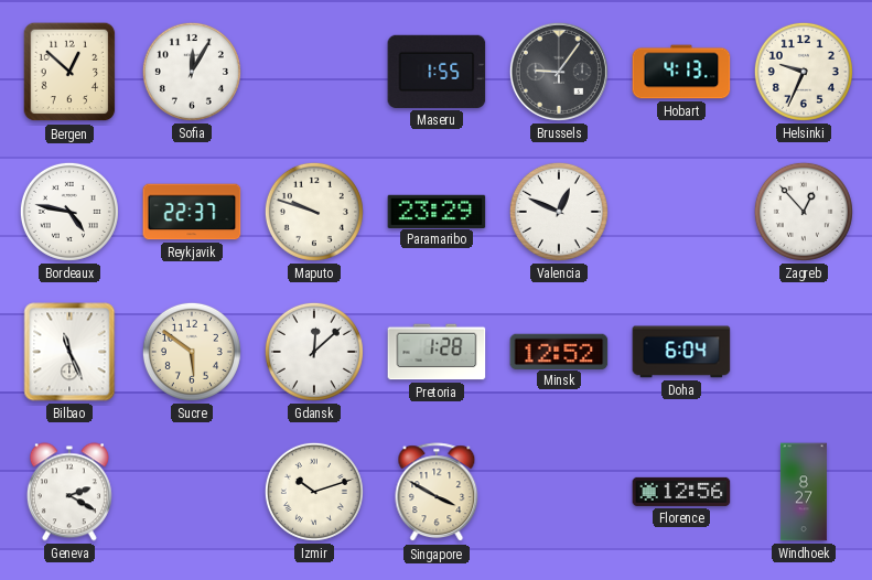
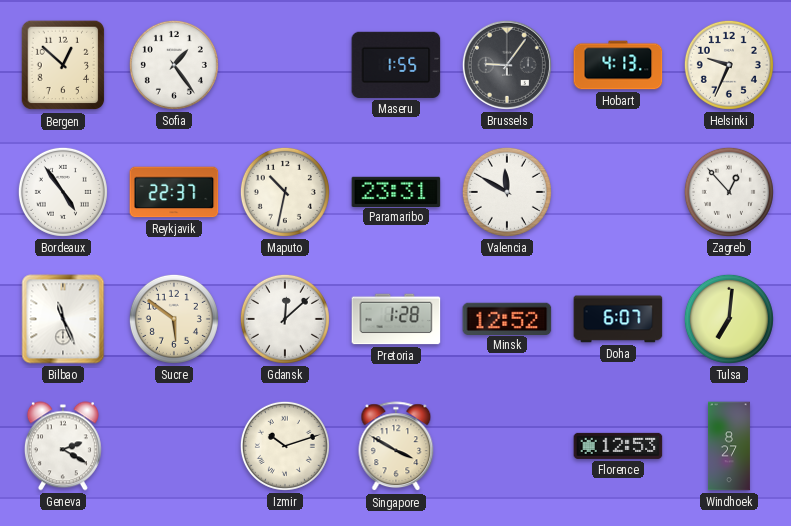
Sofia: 12:05 -> 1:24
Bordeaux: 4:47 -> 4:54
Maputo: 9:48 -> 10:32
Paramaribo: 23:29 -> 23:31
Valencia: 12:49 -> 11:50
Doha: 6:04 -> 6:07
Tulsa: none -> 7:01
Florence: 12:56 -> 12:53
